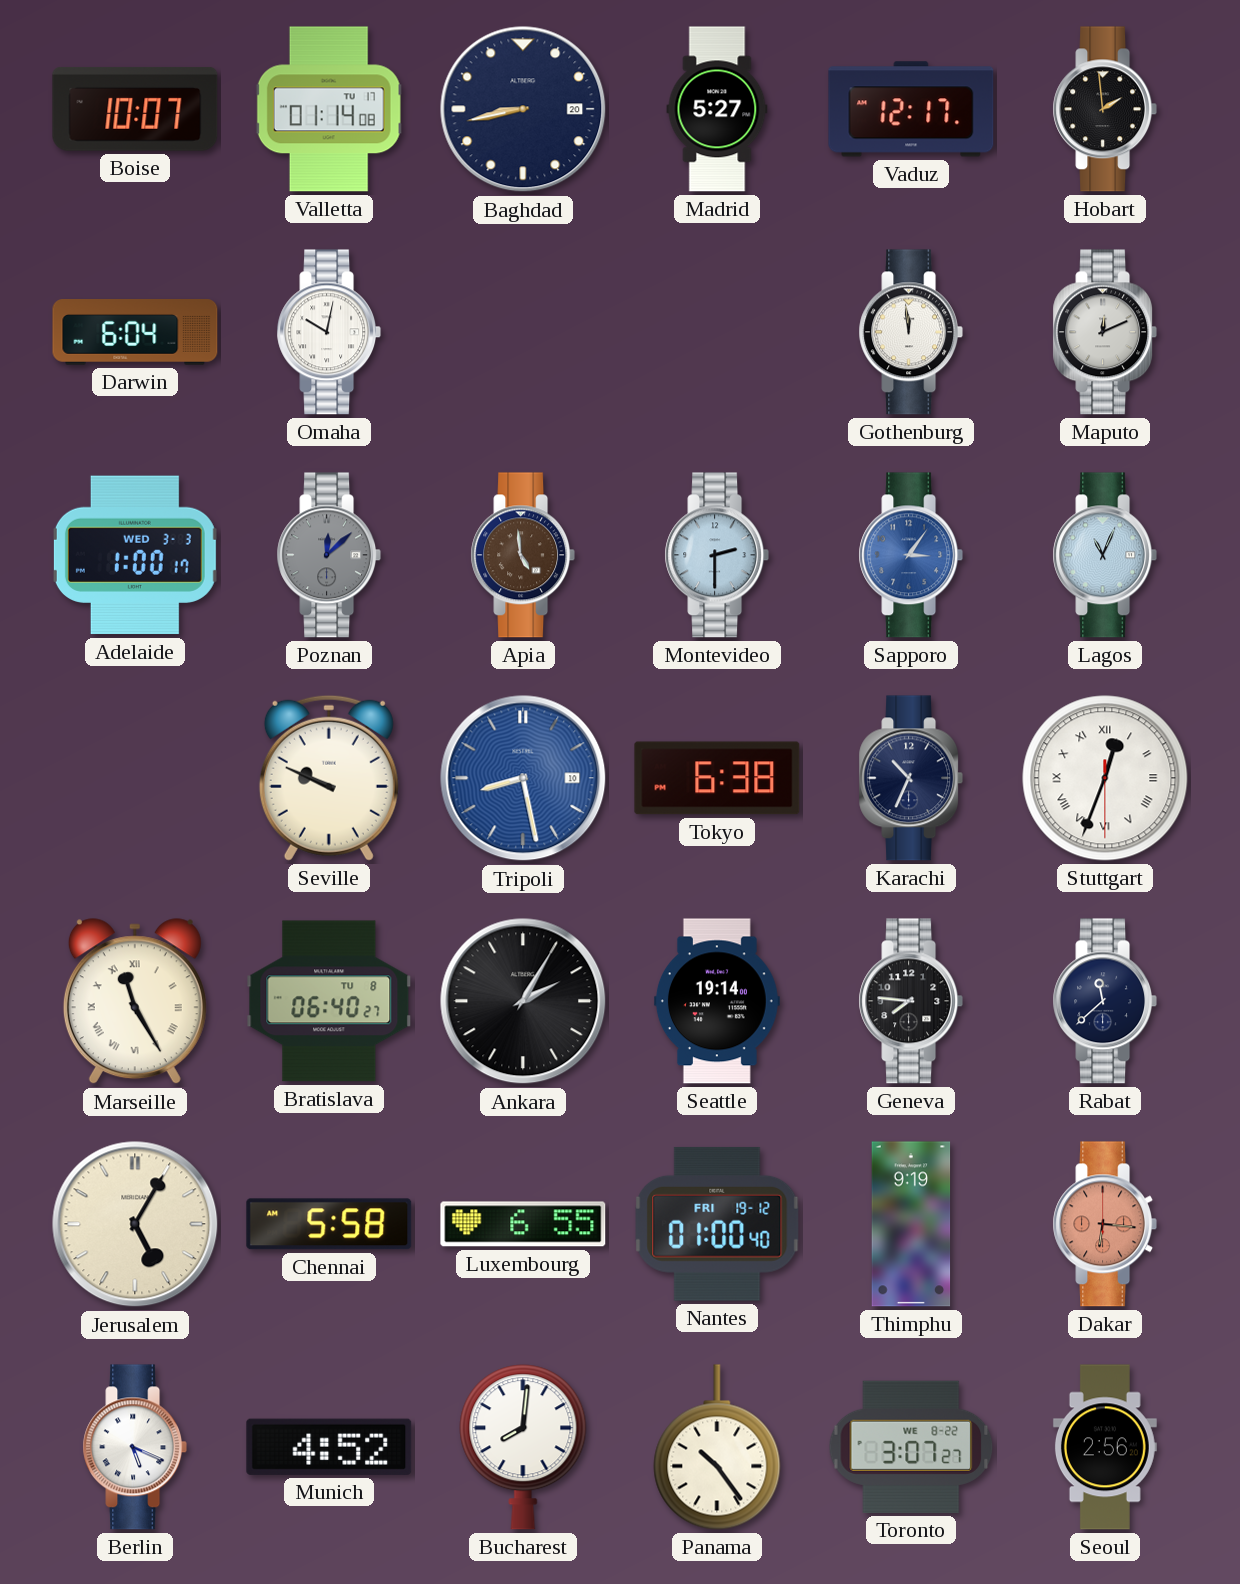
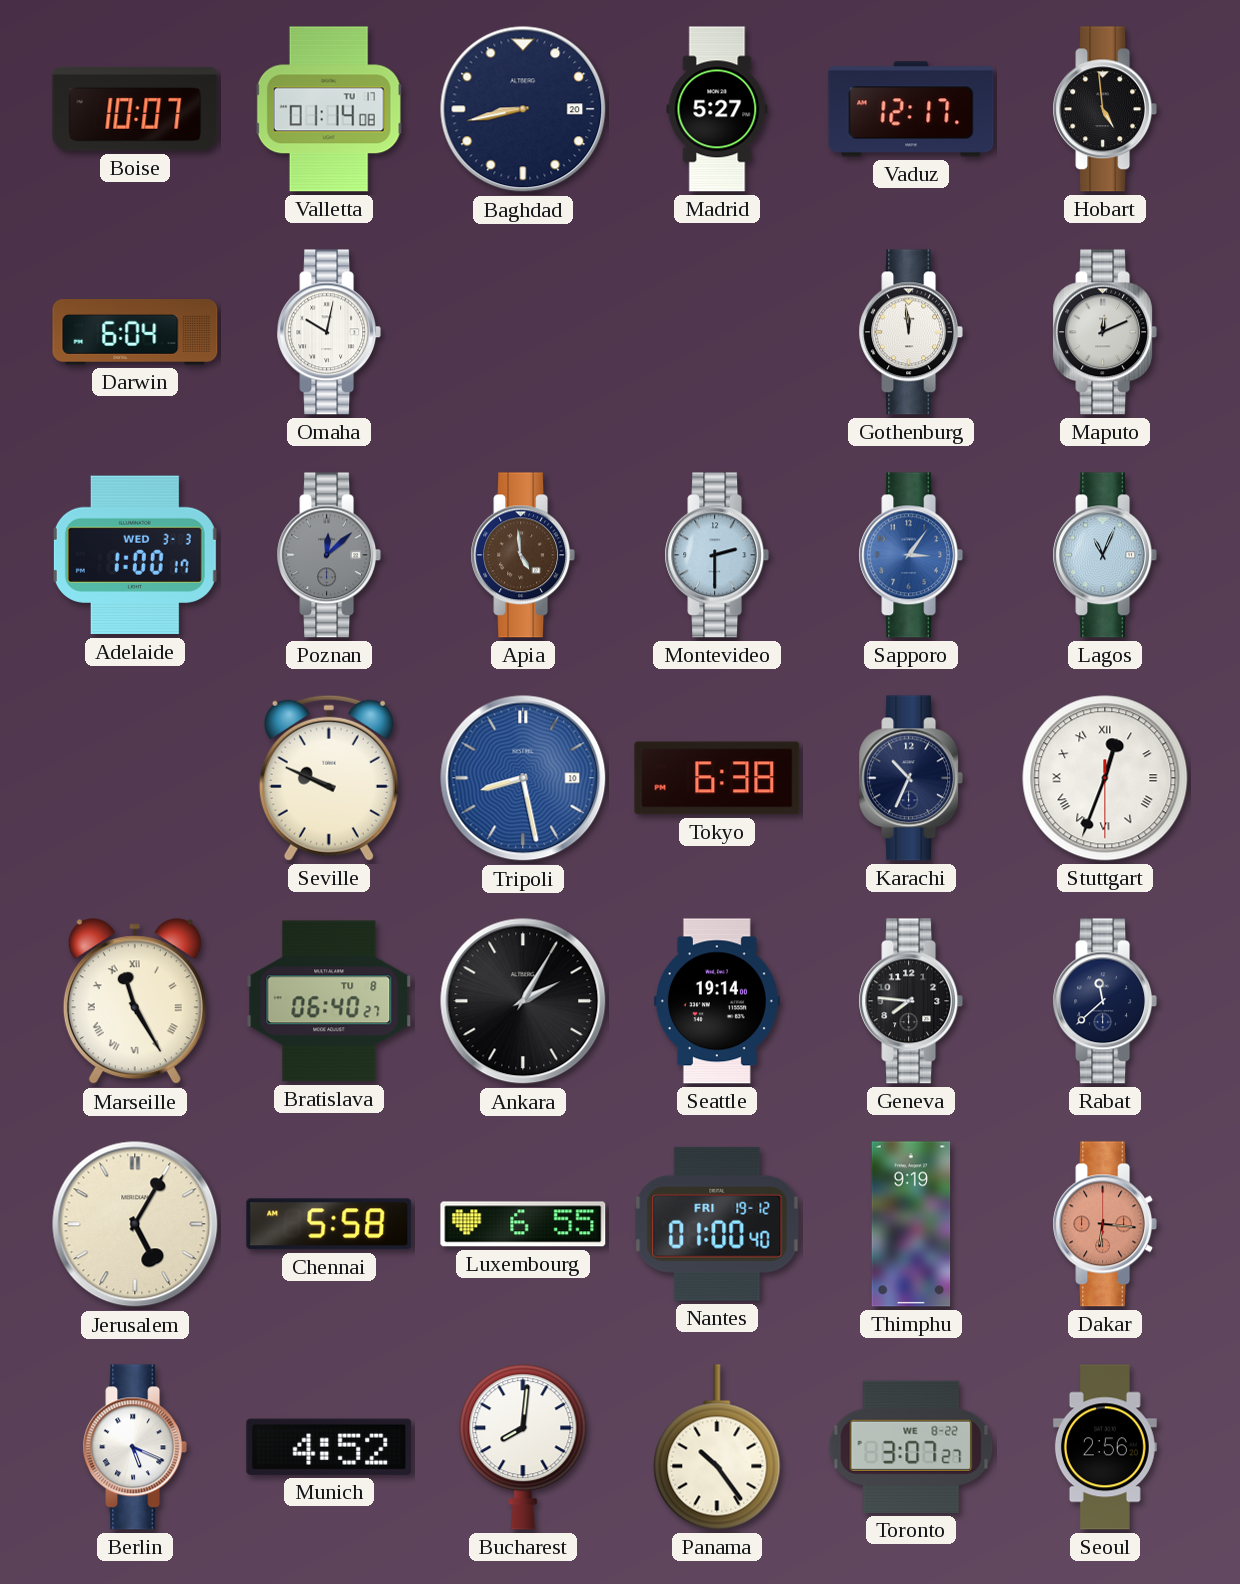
Hobart: 1:59 -> 4:59
